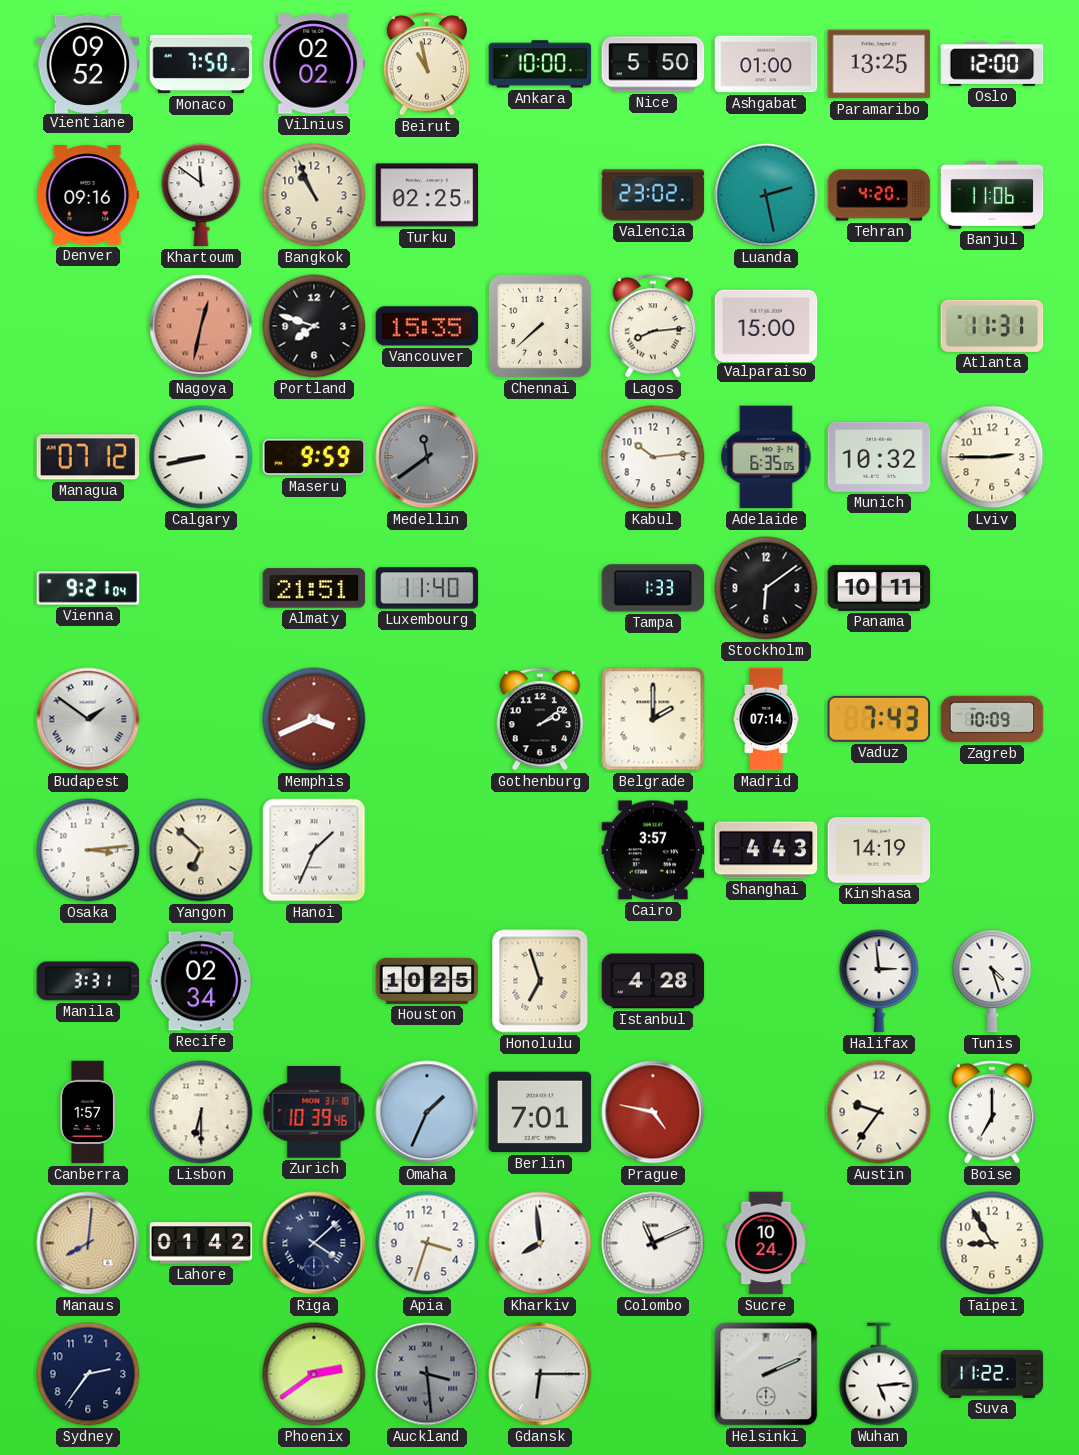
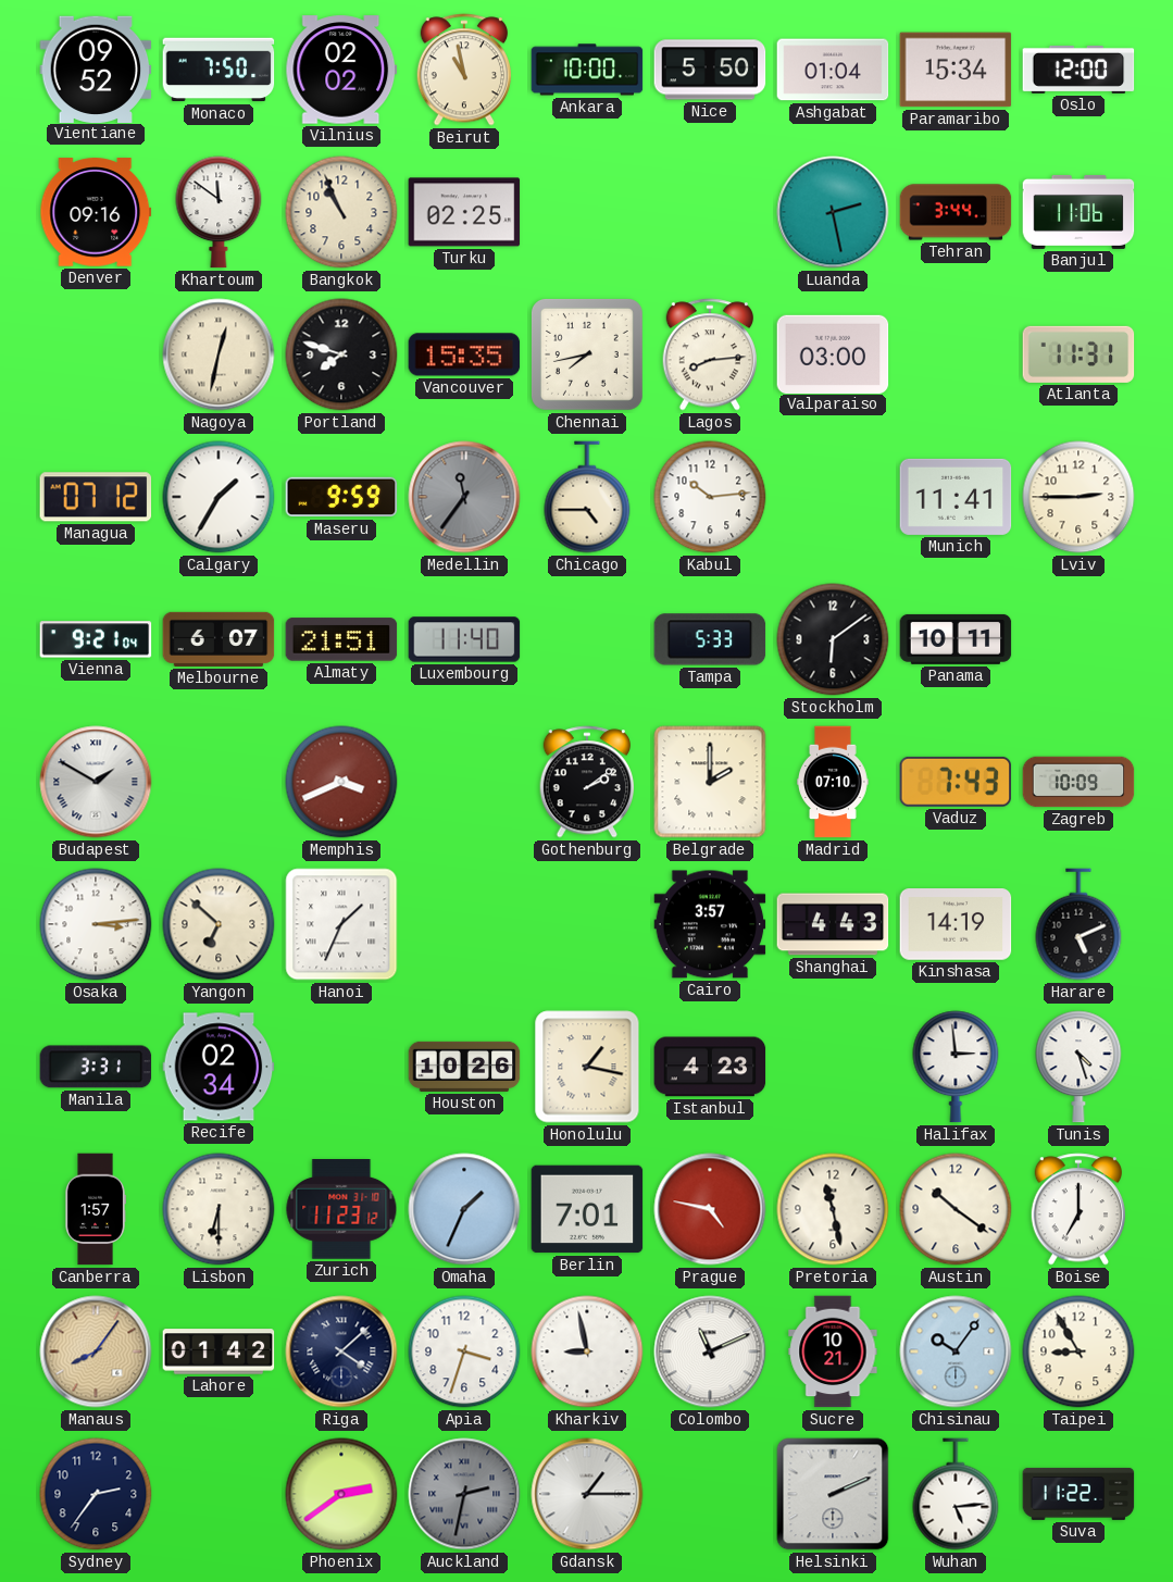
Ashgabat: 01:00 -> 01:04
Paramaribo: 13:25 -> 15:34
Valencia: 23:02 -> none
Tehran: 4:20 -> 3:44
Nagoya dial: salmon -> cream
Chennai: 7:38 -> 7:43
Valparaiso: 15:00 -> 03:00
Calgary: 8:43 -> 1:35
Medellin: 11:39 -> 11:36
Chicago: none -> 4:45
Adelaide: 6:35 -> none
Munich: 10:32 -> 11:41
Melbourne: none -> 6:07
Tampa: 1:33 -> 5:33
Budapest: 1:51 -> 1:50
Madrid: 07:14 -> 07:10
Harare: none -> 5:11
Houston: 10:25 -> 10:26
Honolulu: 6:57 -> 1:17
Istanbul: 4:28 -> 4:23
Zurich: 10:39 -> 11:23
Pretoria: none -> 11:28
Austin: 9:36 -> 10:21
Manaus: 8:01 -> 8:06
Kharkiv: 7:59 -> 8:58
Sucre: 10:24 -> 10:21
Chisinau: none -> 10:06
Auckland: 3:29 -> 2:32
Gdansk: 6:15 -> 1:15
